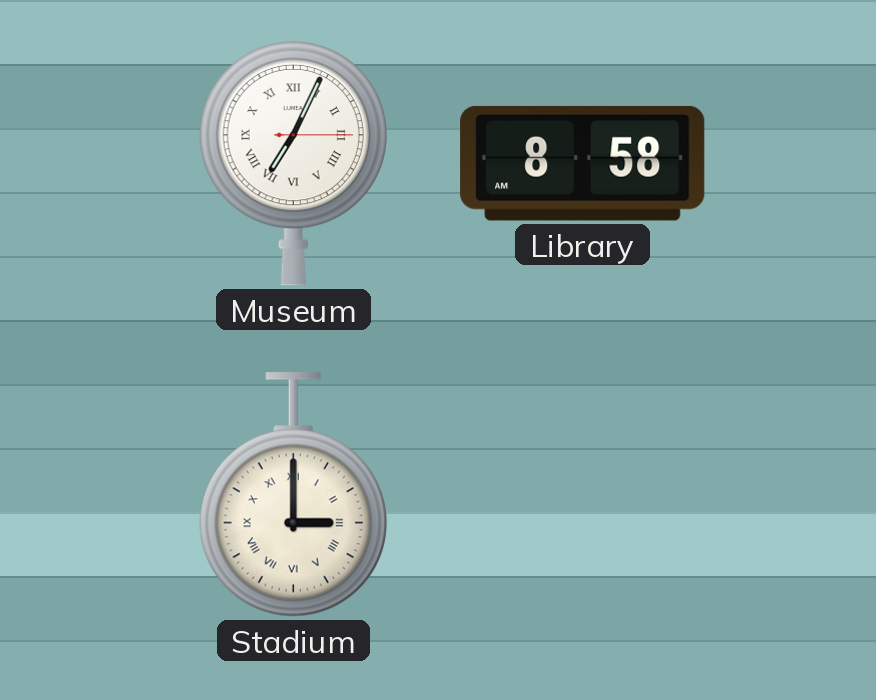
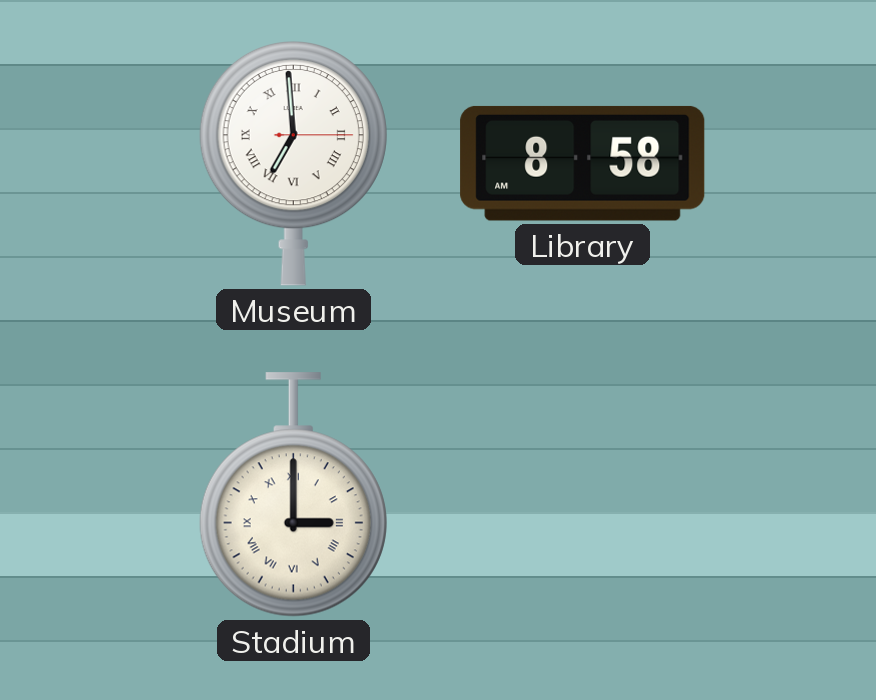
Museum: 7:04 -> 6:59
